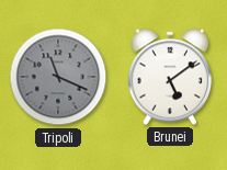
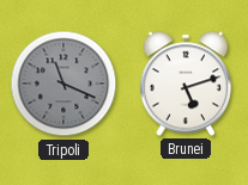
Brunei: 5:09 -> 5:12
